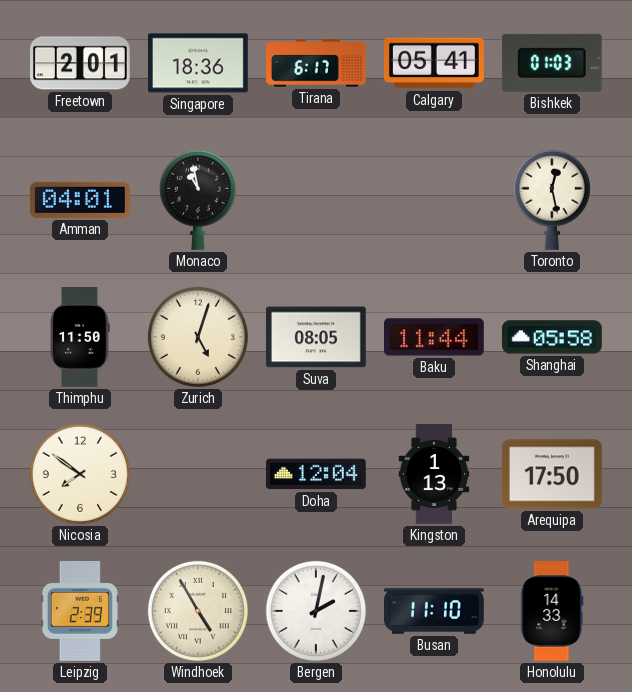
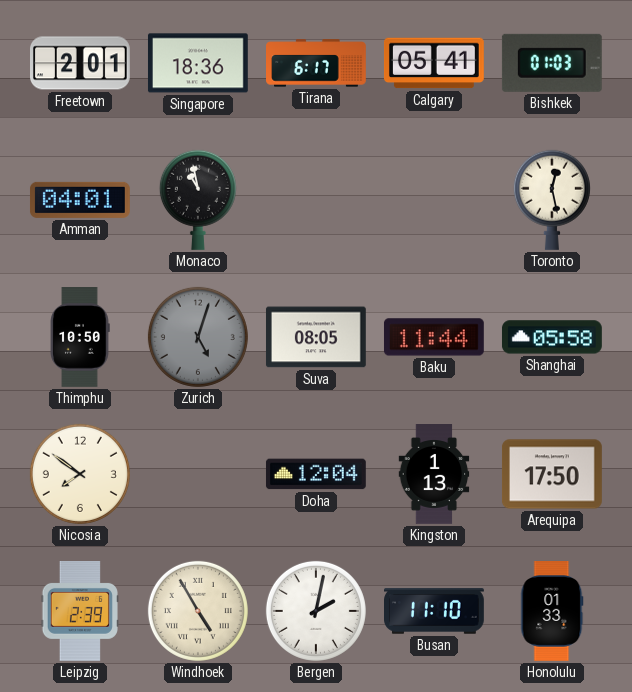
Thimphu: 11:50 -> 10:50
Zurich dial: cream -> grey
Honolulu: 14:33 -> 01:33
